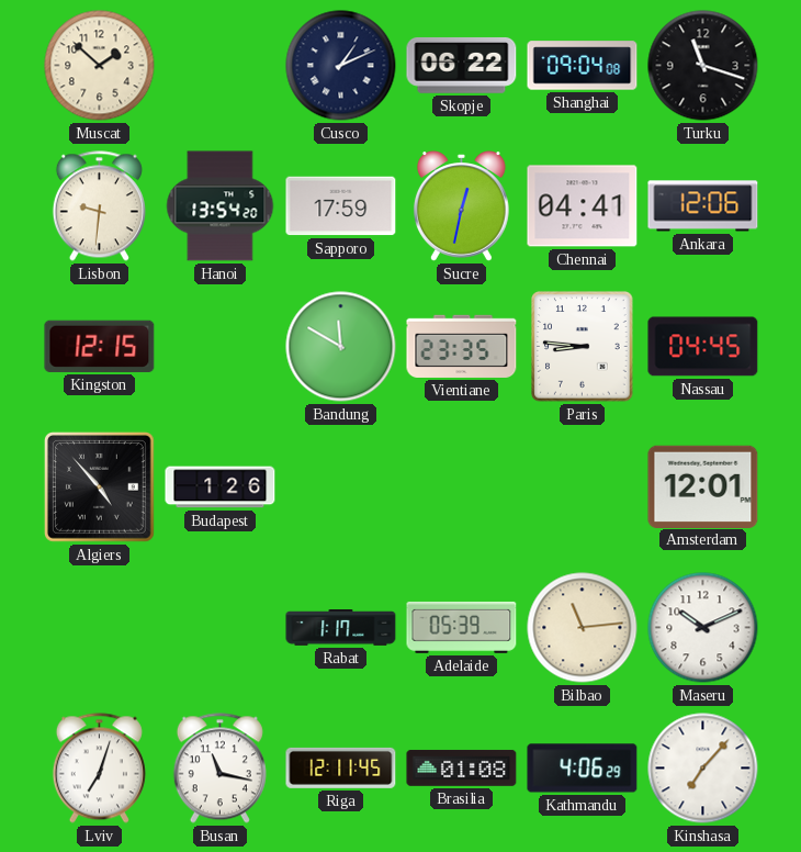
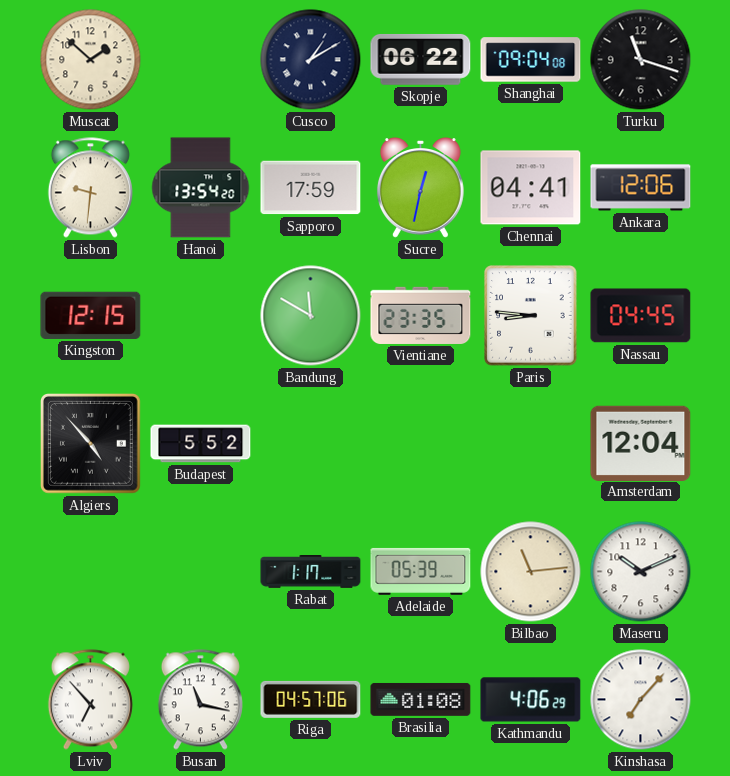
Cusco: 1:11 -> 1:10
Budapest: 1:26 -> 5:52
Amsterdam: 12:01 -> 12:04
Lviv: 7:03 -> 6:53
Riga: 12:11 -> 04:57
